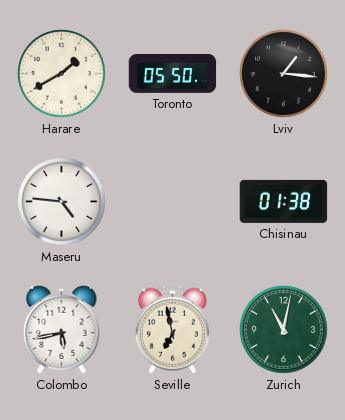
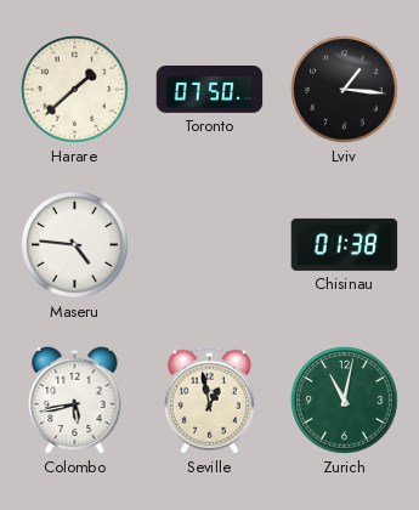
Harare: 1:40 -> 1:38
Toronto: 05:50 -> 07:50
Seville: 6:58 -> 12:58
